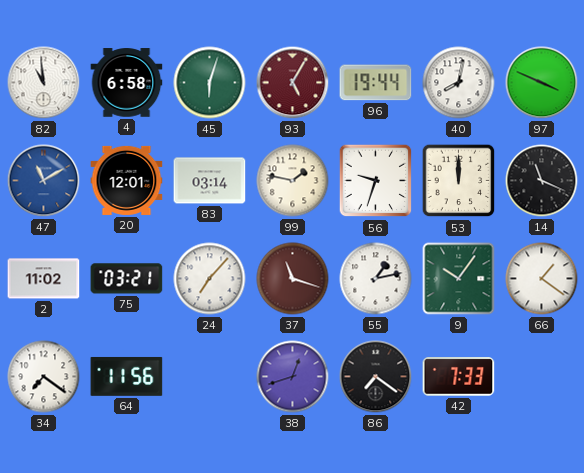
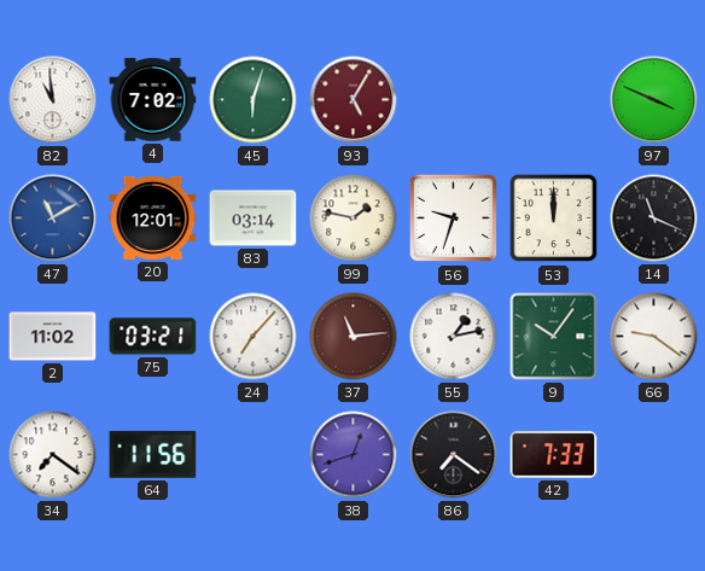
4: 6:58 -> 7:02
96: 19:44 -> none
40: 8:02 -> none
37: 11:18 -> 11:14
66: 1:21 -> 9:21
